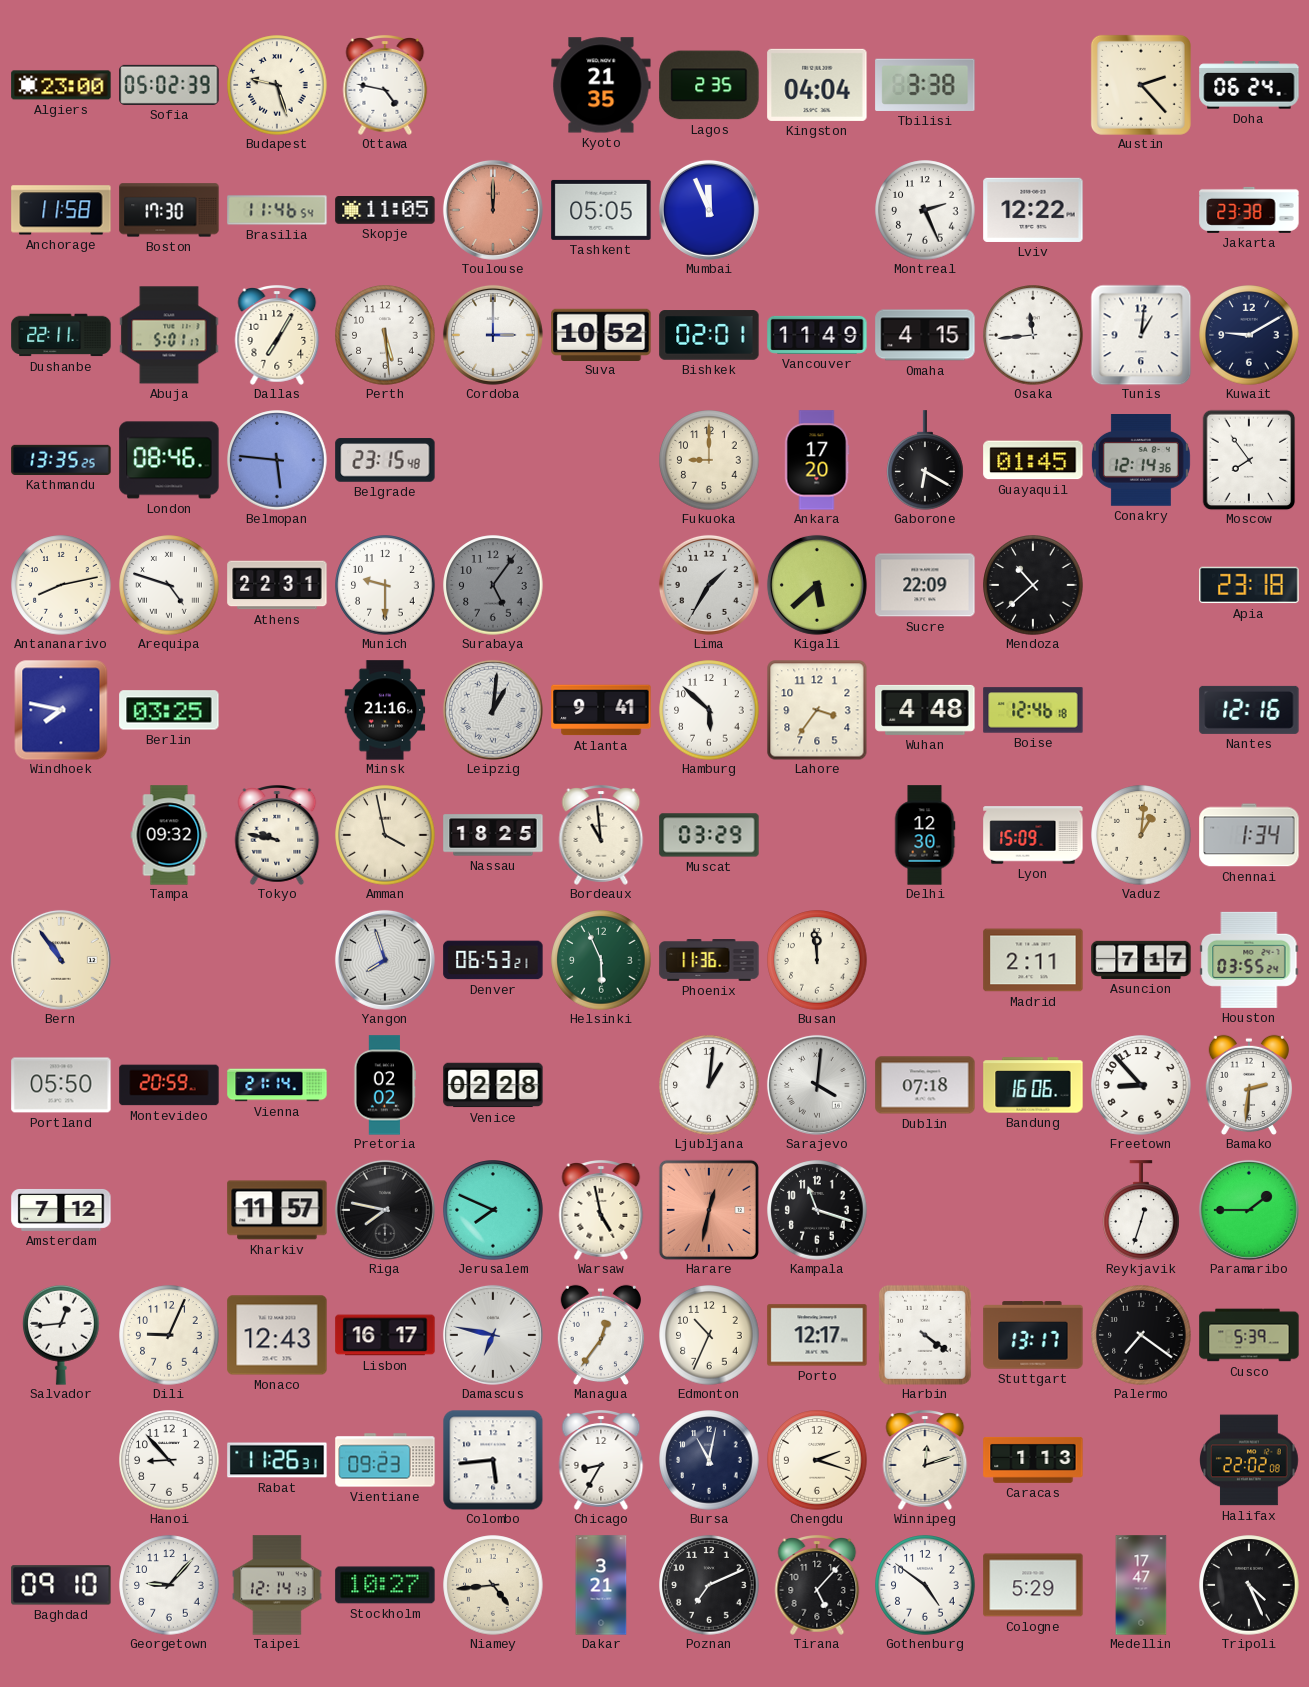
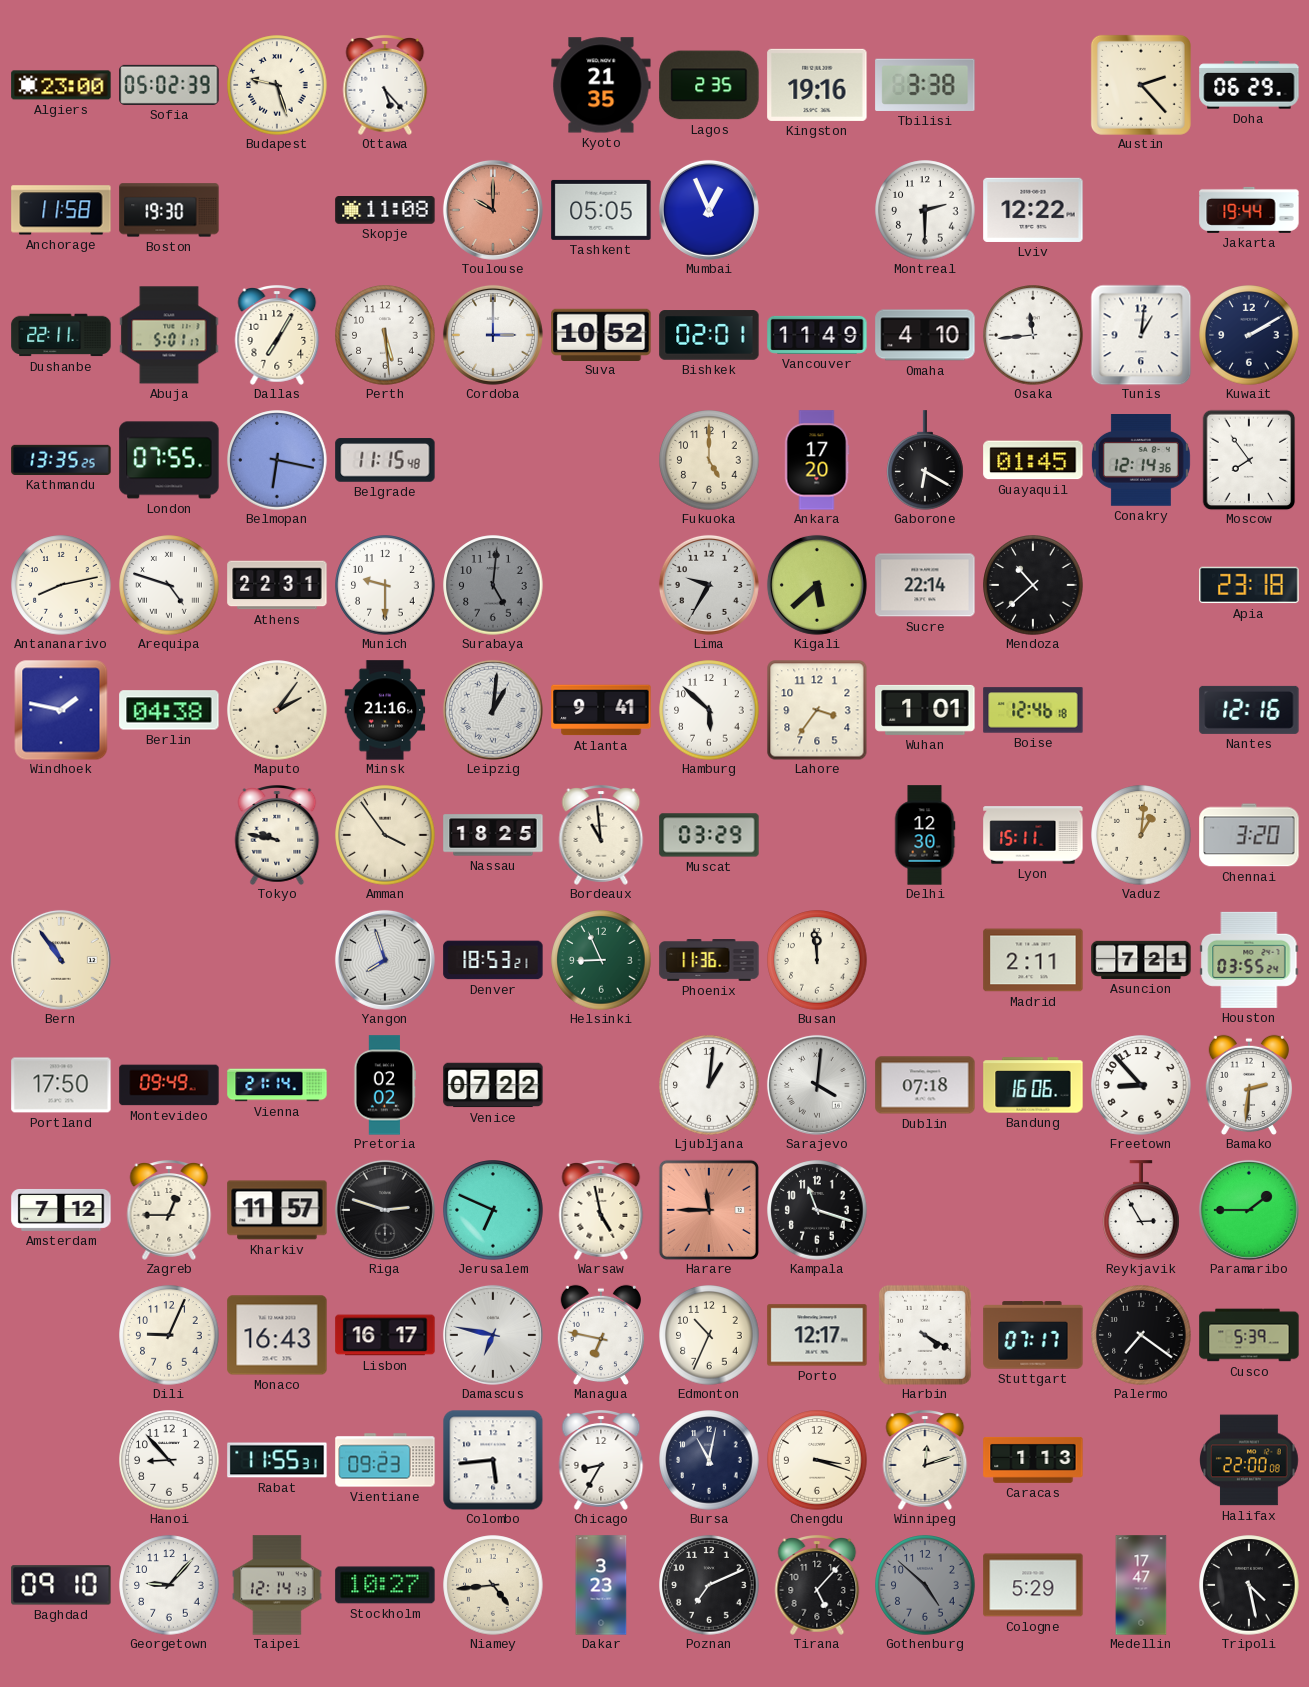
Ottawa: 4:47 -> 5:23
Kingston: 04:04 -> 19:16
Doha: 06:24 -> 06:29
Boston: 17:30 -> 19:30
Brasilia: 11:46 -> none
Skopje: 11:05 -> 11:08
Toulouse: 12:00 -> 10:00
Mumbai: 11:56 -> 12:56
Montreal: 2:26 -> 2:30
Jakarta: 23:38 -> 19:44
Omaha: 4:15 -> 4:10
Kuwait: 9:10 -> 2:10
London: 08:46 -> 07:55
Belmopan: 5:46 -> 6:17
Belgrade: 23:15 -> 11:15
Fukuoka: 9:00 -> 5:00
Surabaya: 5:06 -> 5:01
Lima: 1:35 -> 9:35
Sucre: 22:09 -> 22:14
Windhoek: 7:47 -> 1:47
Berlin: 03:25 -> 04:38
Maputo: none -> 2:06
Wuhan: 4:48 -> 1:01
Tampa: 09:32 -> none
Amman: 3:58 -> 3:54
Lyon: 15:09 -> 15:11
Chennai: 1:34 -> 3:20
Denver: 06:53 -> 18:53
Helsinki: 5:56 -> 8:56
Asuncion: 7:17 -> 7:21
Portland: 05:50 -> 17:50
Montevideo: 20:59 -> 09:49
Venice: 02:28 -> 07:22
Zagreb: none -> 12:45
Riga: 7:47 -> 2:48
Jerusalem: 7:49 -> 6:49
Harare: 12:32 -> 11:45
Reykjavik: 12:33 -> 2:55
Salvador: 12:44 -> none
Monaco: 12:43 -> 16:43
Managua: 12:36 -> 6:47
Harbin: 4:21 -> 4:20
Stuttgart: 13:17 -> 07:17
Rabat: 11:26 -> 11:55
Chengdu: 2:18 -> 3:18
Halifax: 22:02 -> 22:00
Dakar: 3:21 -> 3:23
Gothenburg: 4:51 -> 4:52
Gothenburg dial: white -> grey
Tripoli: 4:26 -> 4:28
